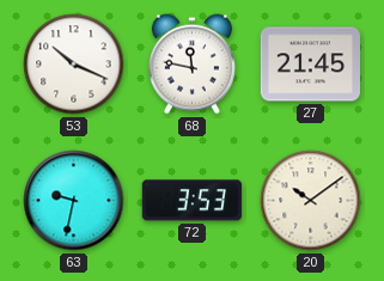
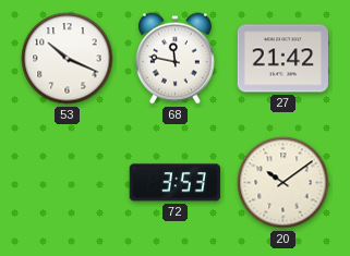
27: 21:45 -> 21:42
63: 9:32 -> none
